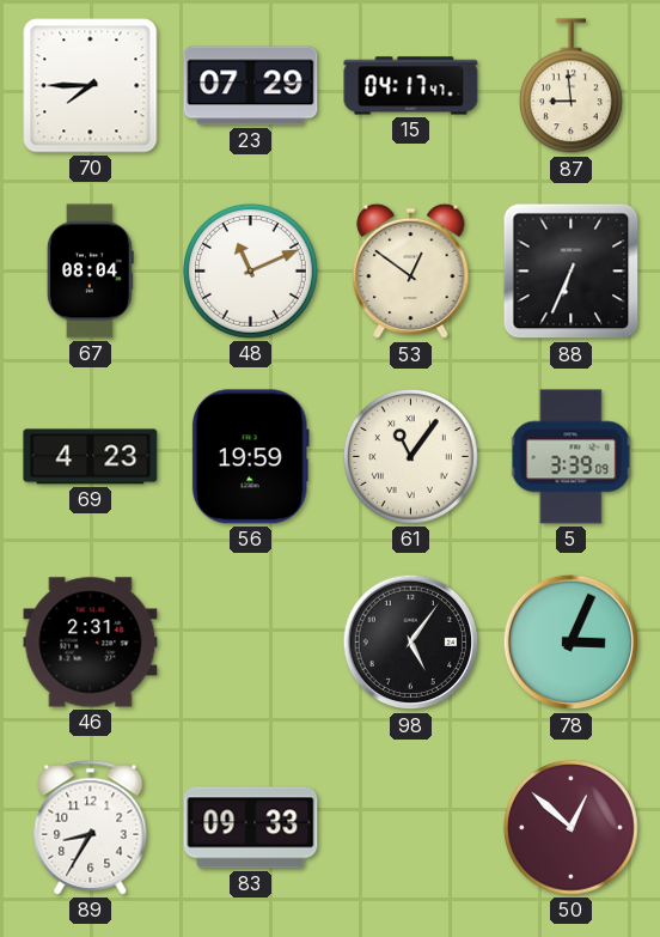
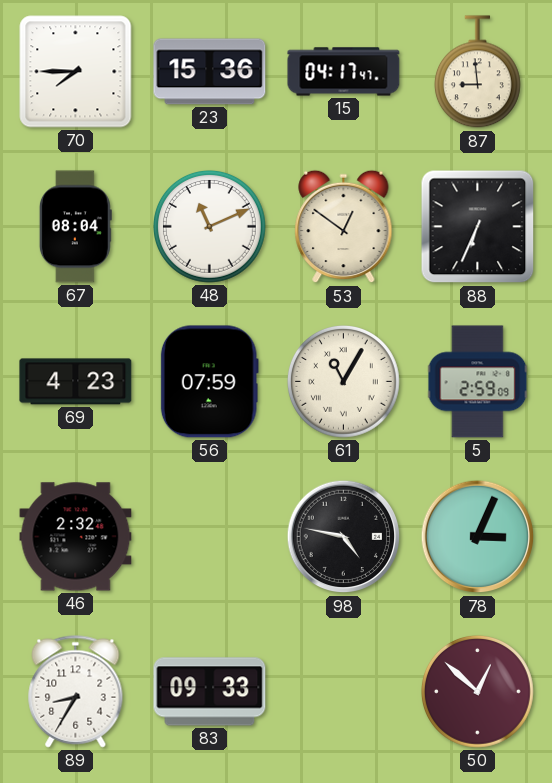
23: 07:29 -> 15:36
56: 19:59 -> 07:59
61: 11:06 -> 11:05
5: 3:39 -> 2:59
46: 2:31 -> 2:32
98: 5:06 -> 4:47
